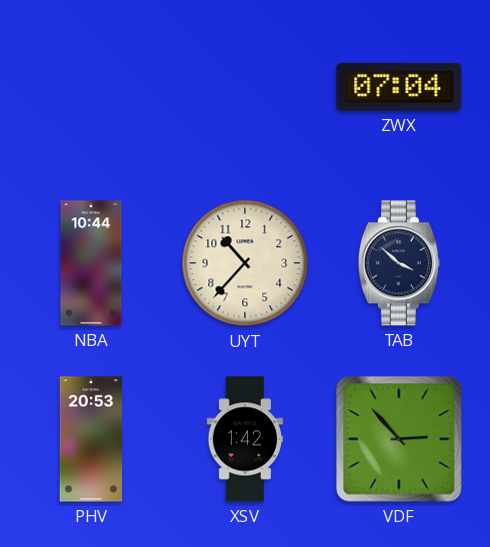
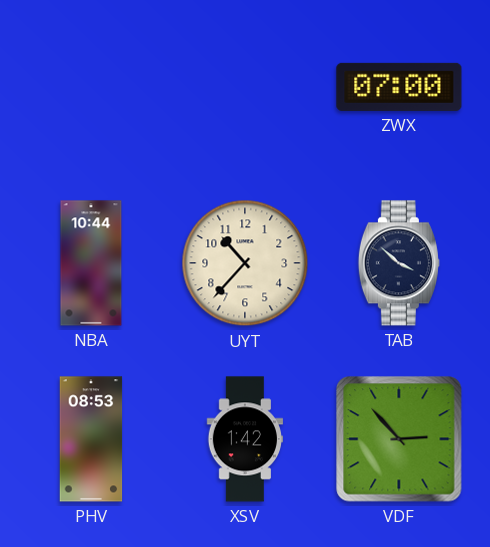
ZWX: 07:04 -> 07:00
PHV: 20:53 -> 08:53
